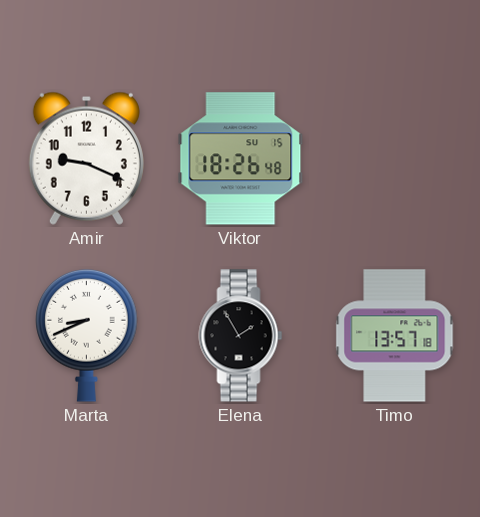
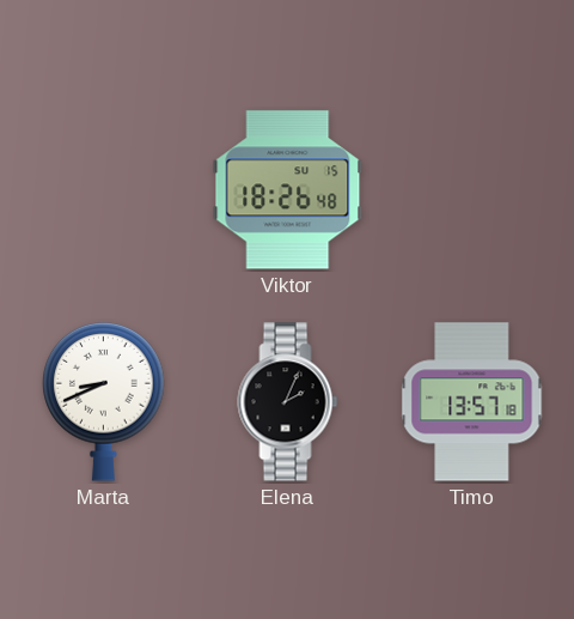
Amir: 9:19 -> none
Elena: 1:55 -> 2:04
